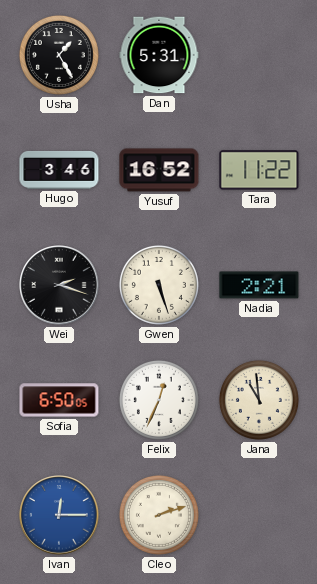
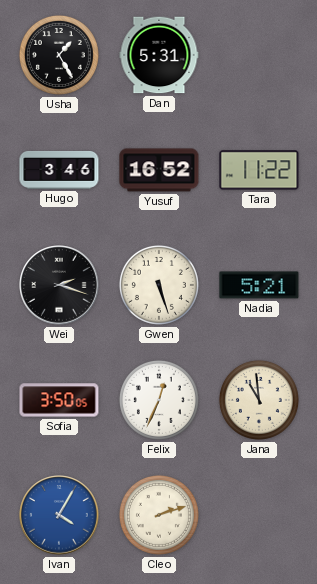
Nadia: 2:21 -> 5:21
Sofia: 6:50 -> 3:50
Ivan: 12:15 -> 4:05
